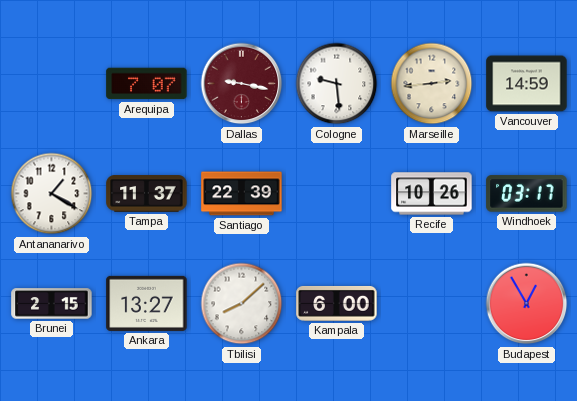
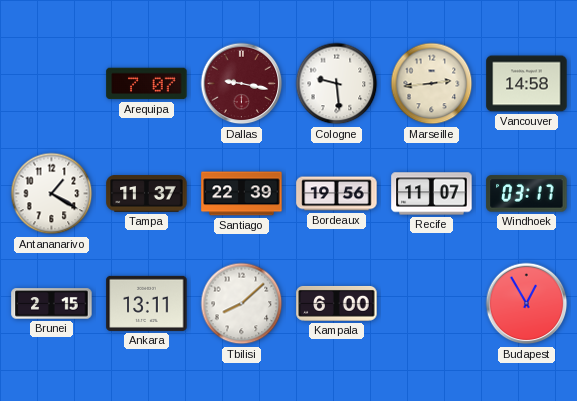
Vancouver: 14:59 -> 14:58
Bordeaux: none -> 19:56
Recife: 10:26 -> 11:07
Ankara: 13:27 -> 13:11
